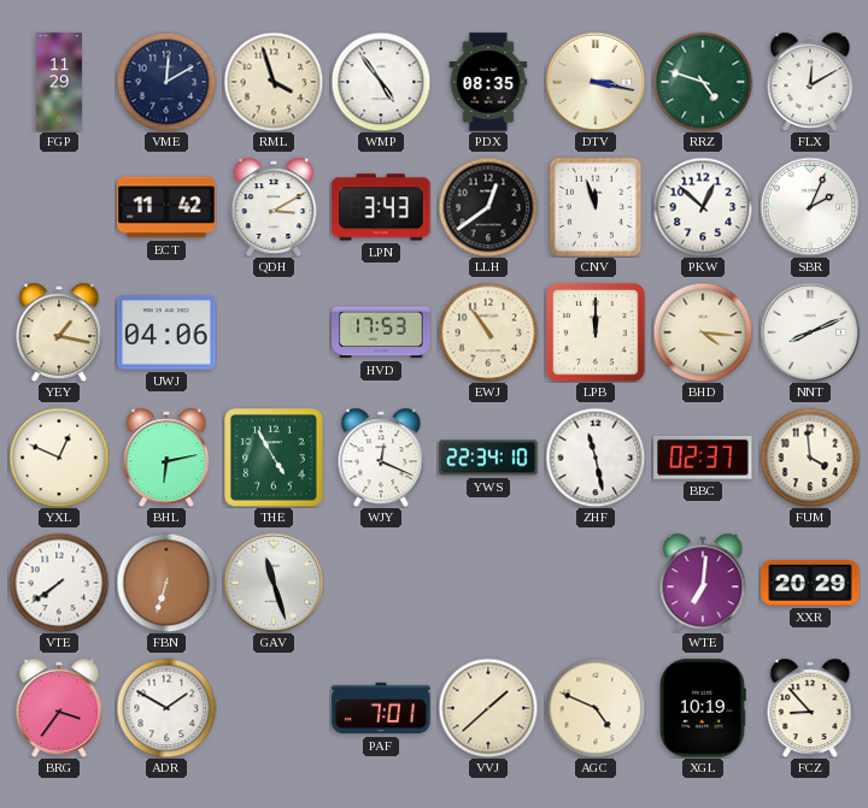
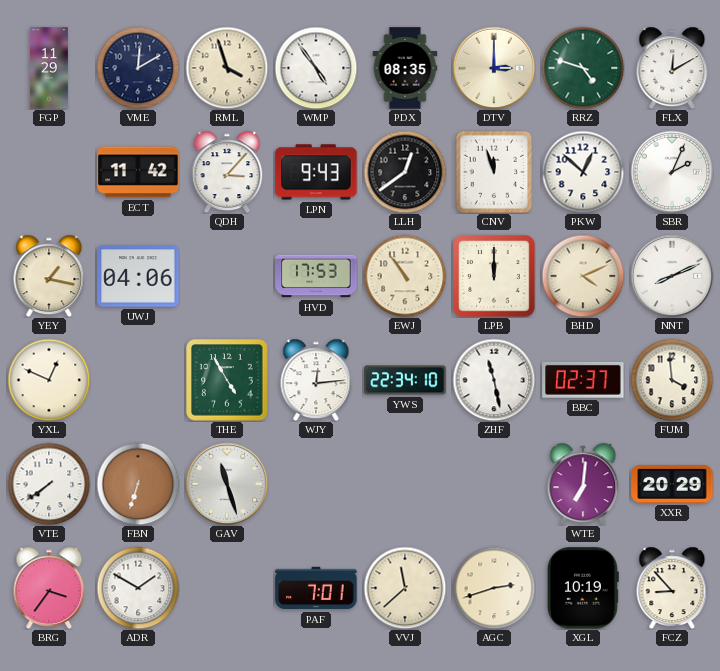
DTV: 3:17 -> 3:00
QDH: 3:10 -> 3:07
LPN: 3:43 -> 9:43
BHD: 4:16 -> 4:11
BHL: 6:13 -> none
WJY: 12:19 -> 12:14
VVJ: 1:38 -> 11:38
AGC: 4:49 -> 2:42
